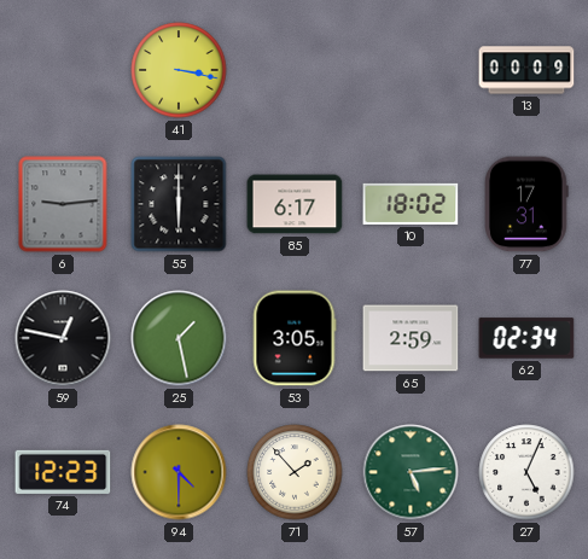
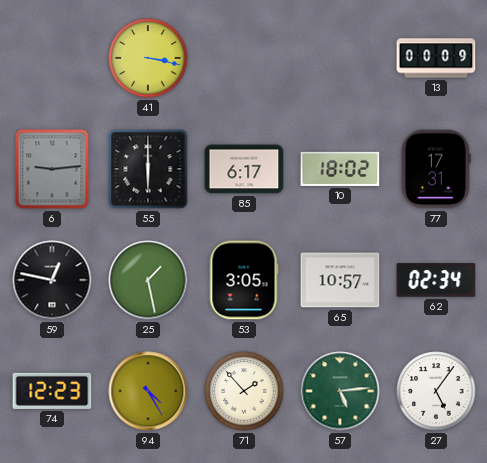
65: 2:59 -> 10:57
94: 4:30 -> 4:25
27: 5:04 -> 5:06
